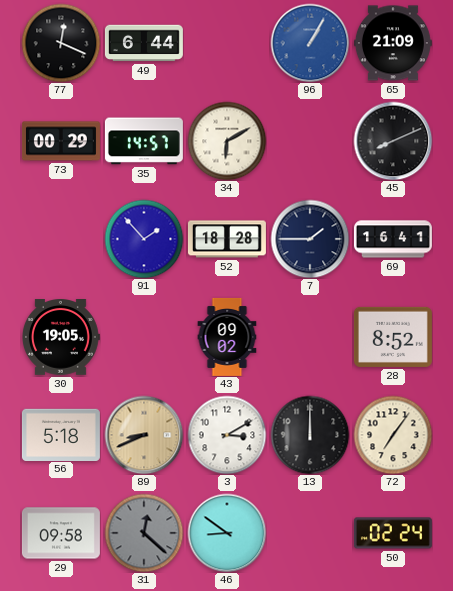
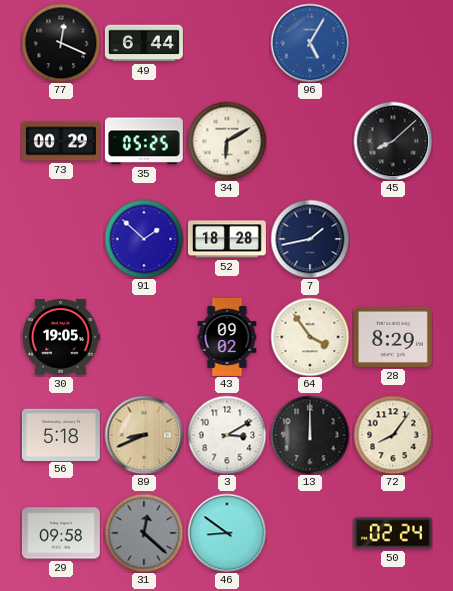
96: 1:05 -> 5:05
65: 21:09 -> none
35: 14:57 -> 05:25
45: 8:11 -> 8:08
91: 1:53 -> 1:52
7: 1:45 -> 1:43
69: 16:41 -> none
64: none -> 3:54
28: 8:52 -> 8:29
72: 7:06 -> 8:06
